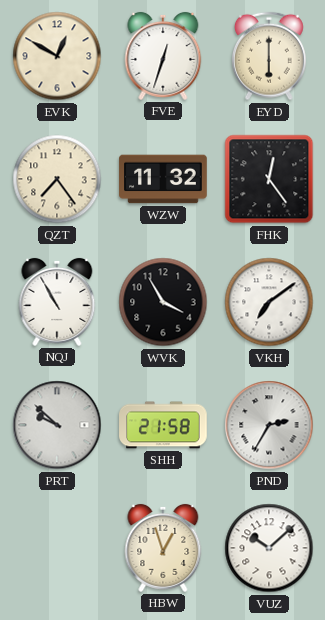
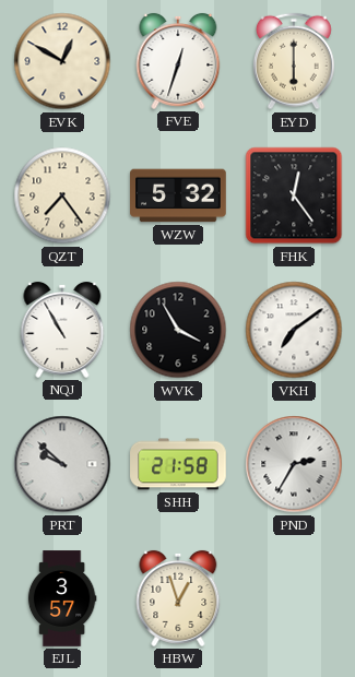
WZW: 11:32 -> 5:32
EJL: none -> 3:57
VUZ: 10:08 -> none
